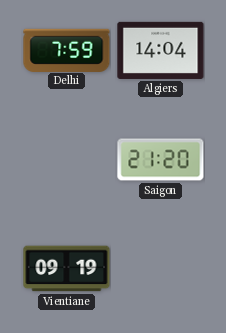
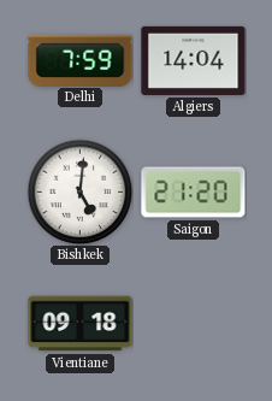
Bishkek: none -> 5:01
Vientiane: 09:19 -> 09:18
